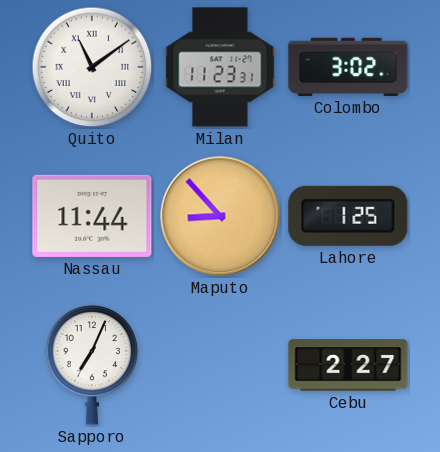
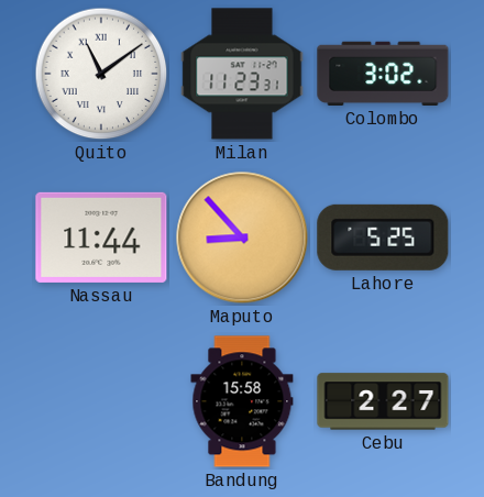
Lahore: 1:25 -> 5:25
Sapporo: 7:04 -> none
Bandung: none -> 15:58
